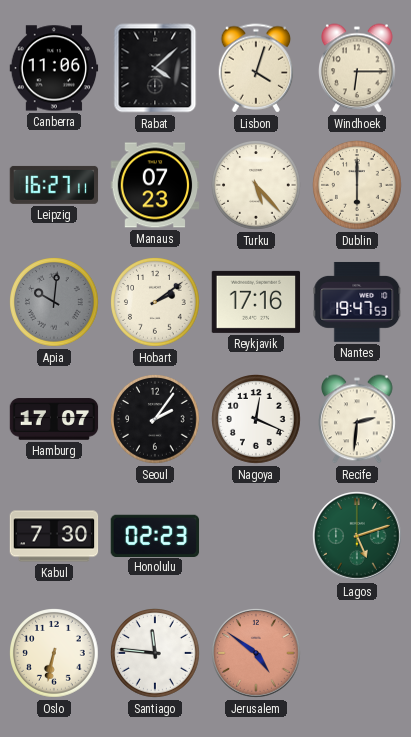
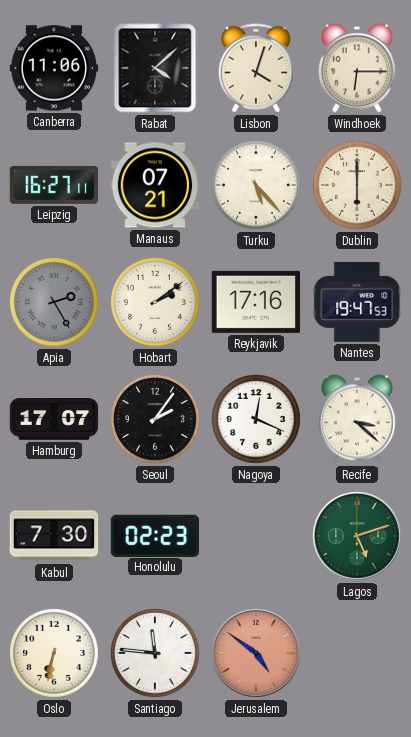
Manaus: 07:23 -> 07:21
Apia: 10:01 -> 2:25
Recife: 2:31 -> 3:22
